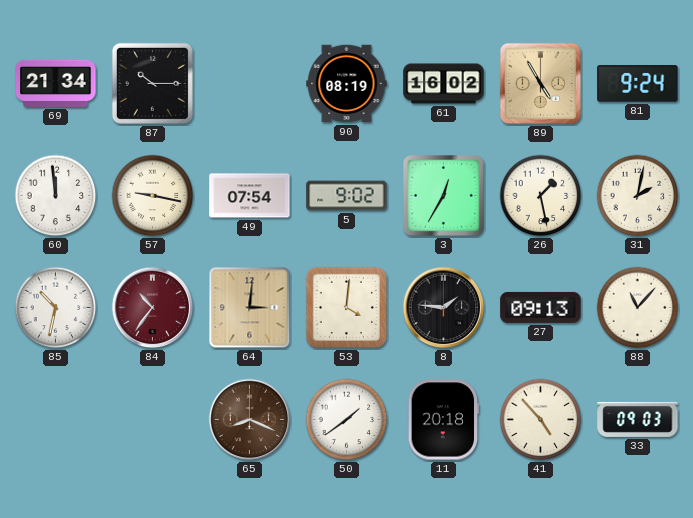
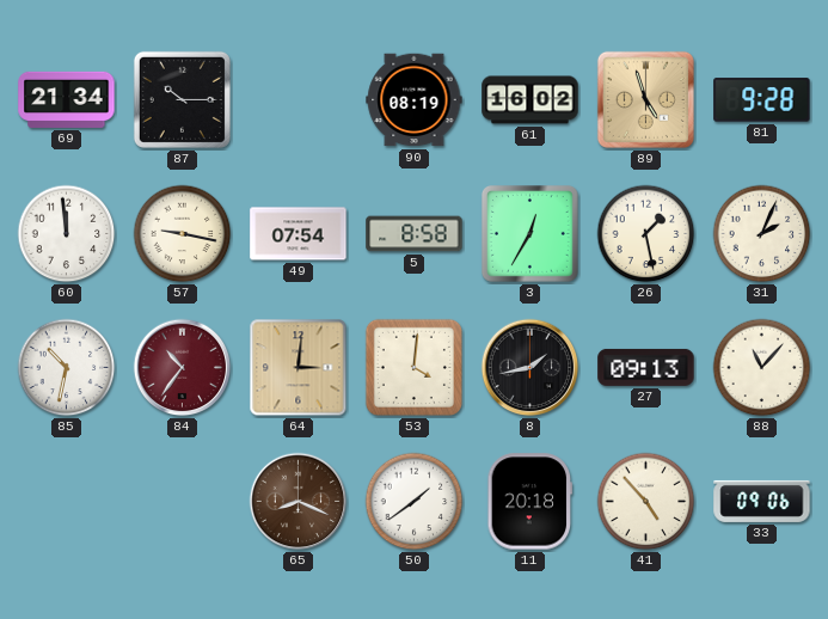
89: 4:55 -> 4:57
81: 9:24 -> 9:28
5: 9:02 -> 8:58
31: 2:02 -> 2:04
8: 1:46 -> 1:43
33: 09:03 -> 09:06
